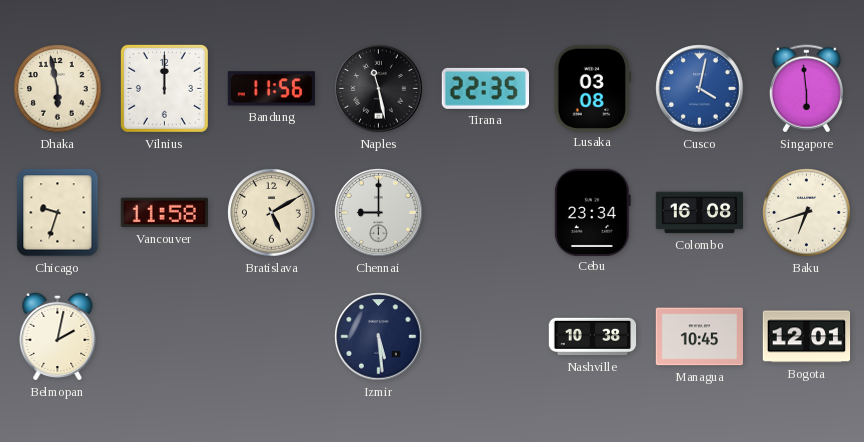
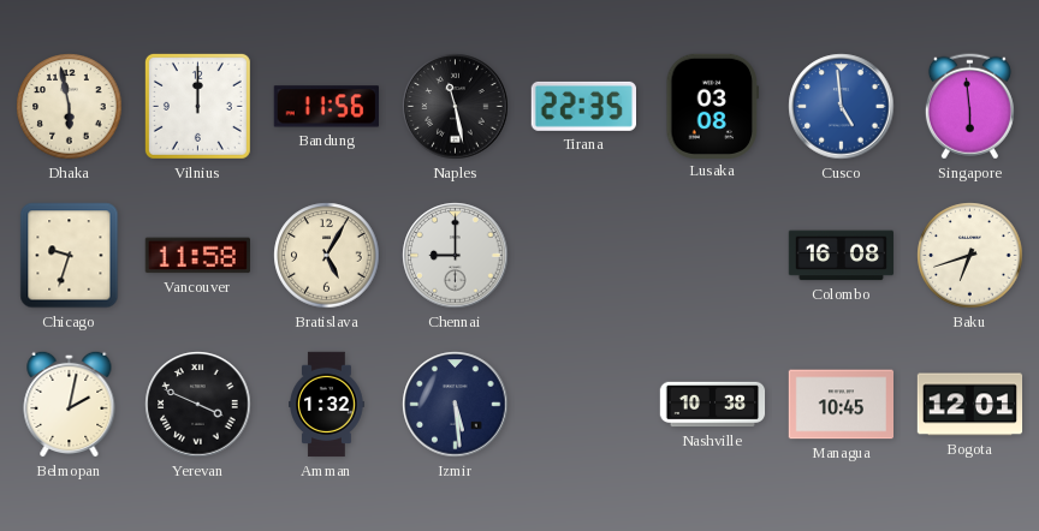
Cusco: 4:02 -> 4:59
Bratislava: 5:10 -> 5:05
Cebu: 23:34 -> none
Yerevan: none -> 3:49
Amman: none -> 1:32
